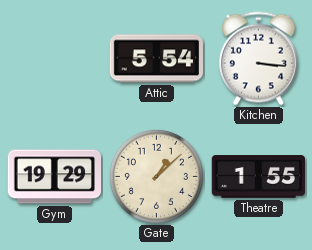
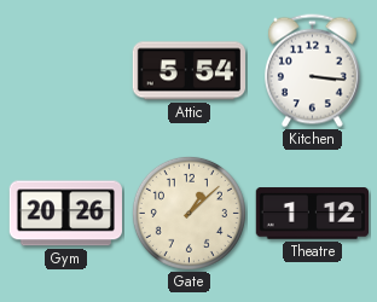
Gym: 19:29 -> 20:26
Theatre: 1:55 -> 1:12
